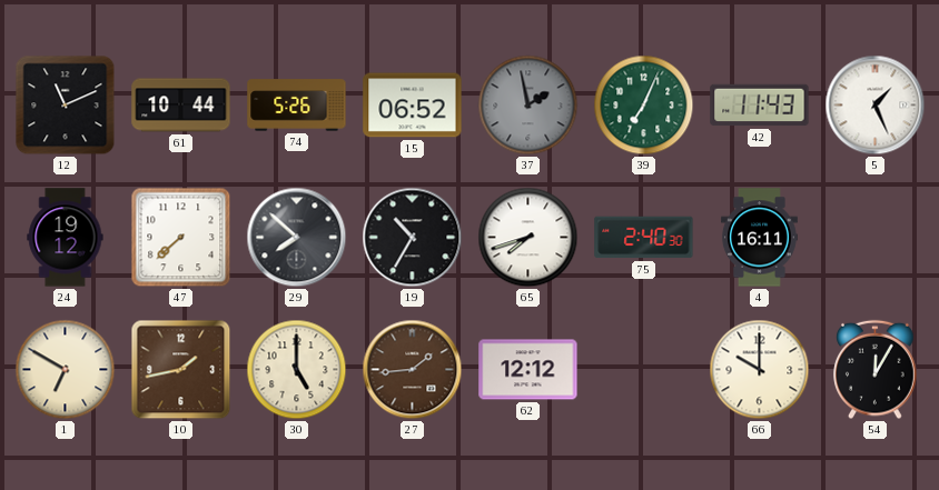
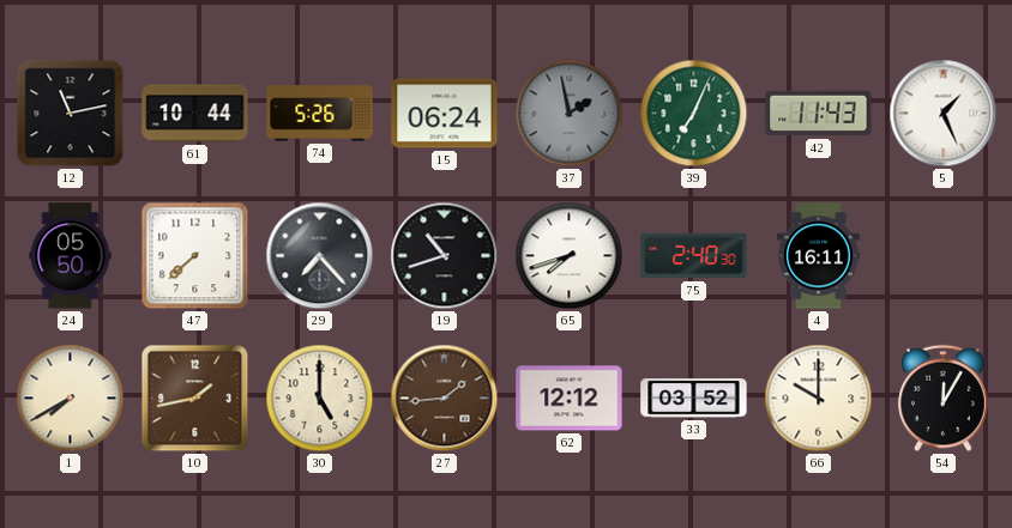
12: 11:11 -> 11:13
15: 06:52 -> 06:24
24: 19:12 -> 05:50
29: 7:52 -> 7:23
19: 10:35 -> 10:42
1: 6:50 -> 7:40
33: none -> 03:52
